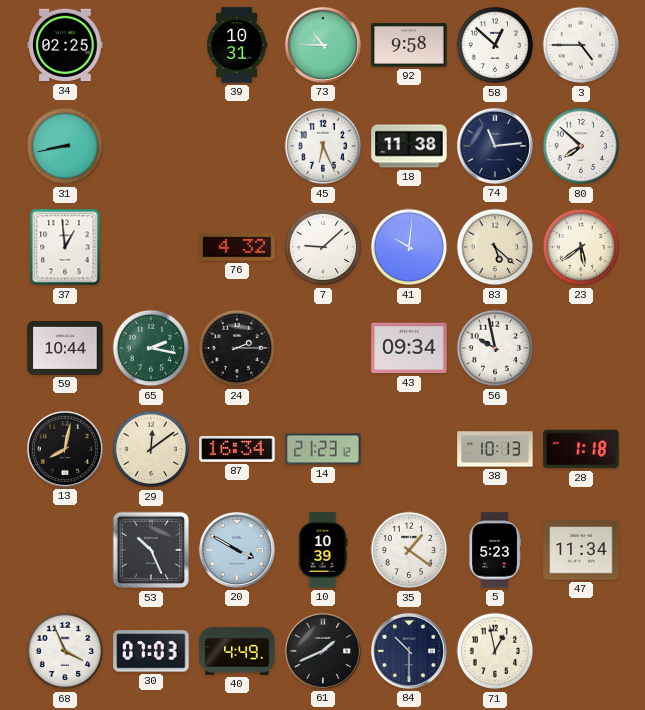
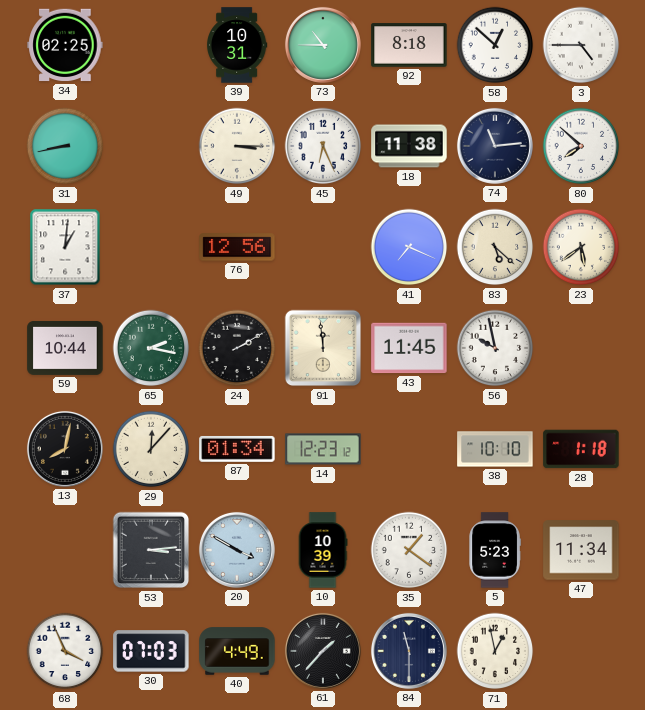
92: 9:58 -> 8:18
49: none -> 3:15
37: 12:59 -> 1:01
76: 4:32 -> 12:56
7: 9:08 -> none
41: 10:01 -> 7:19
24: 2:15 -> 2:10
91: none -> 11:59
43: 09:34 -> 11:45
29: 12:09 -> 12:07
87: 16:34 -> 01:34
14: 21:23 -> 12:23
38: 10:13 -> 10:10
53: 10:26 -> 3:14
61: 1:41 -> 1:37
84: 10:30 -> 11:30
